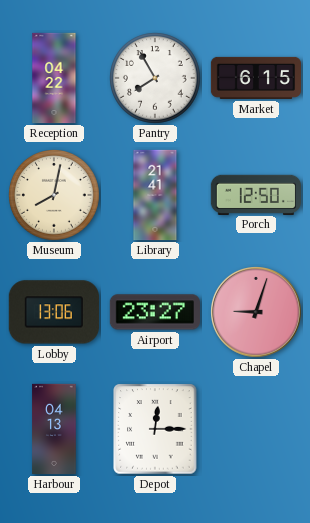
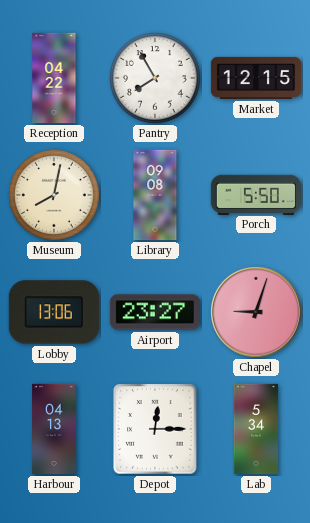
Market: 6:15 -> 12:15
Library: 21:41 -> 09:08
Porch: 12:50 -> 5:50
Lab: none -> 5:34
